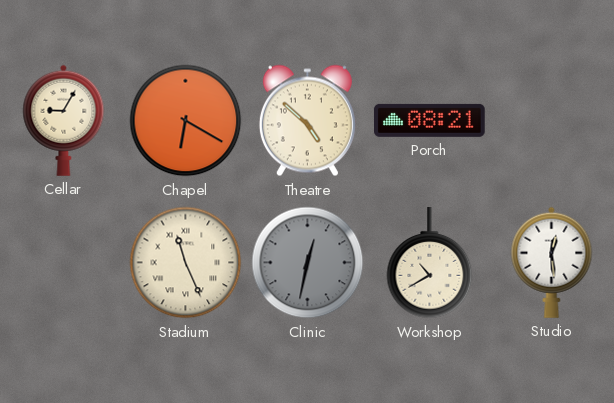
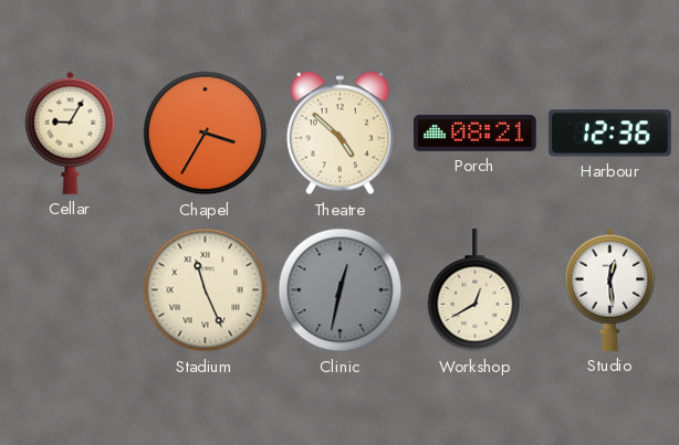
Chapel: 6:20 -> 3:35
Harbour: none -> 12:36
Workshop: 10:40 -> 12:40
